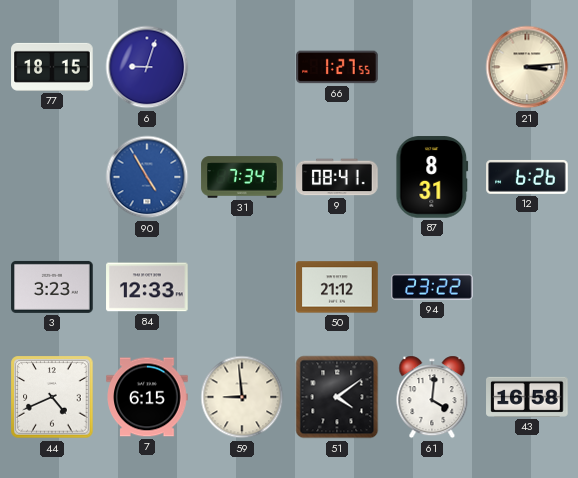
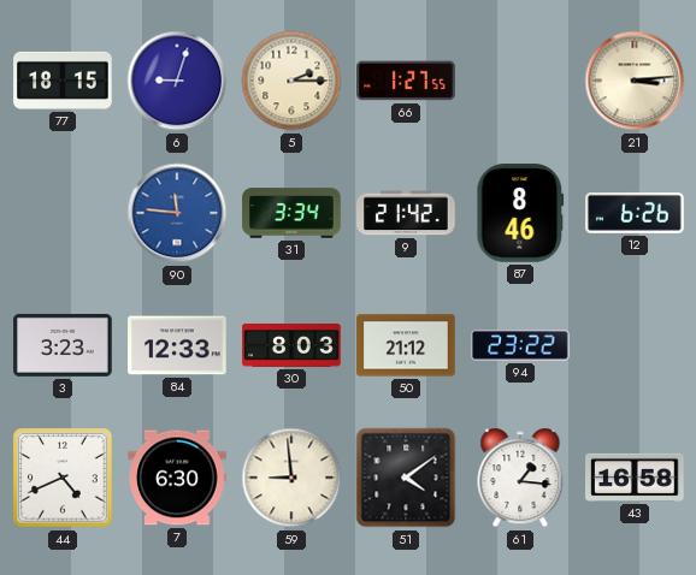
5: none -> 2:15
90: 4:55 -> 11:46
31: 7:34 -> 3:34
9: 08:41 -> 21:42
87: 8:31 -> 8:46
30: none -> 8:03
7: 6:15 -> 6:30
61: 4:01 -> 1:16
